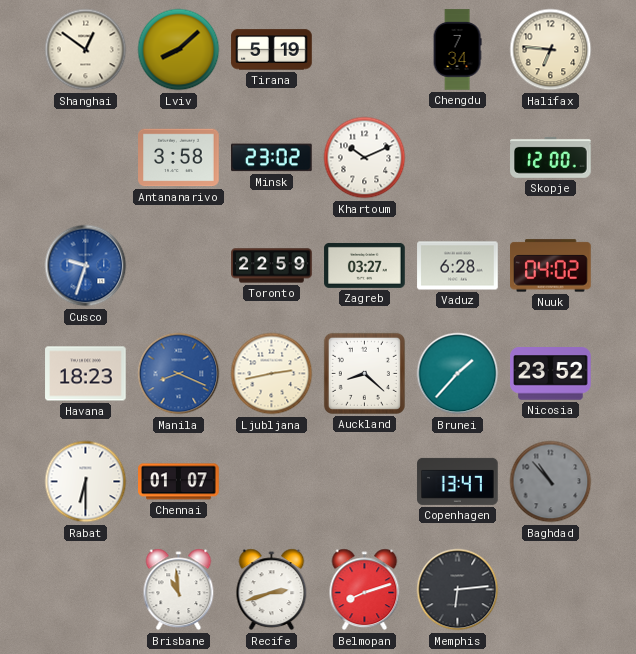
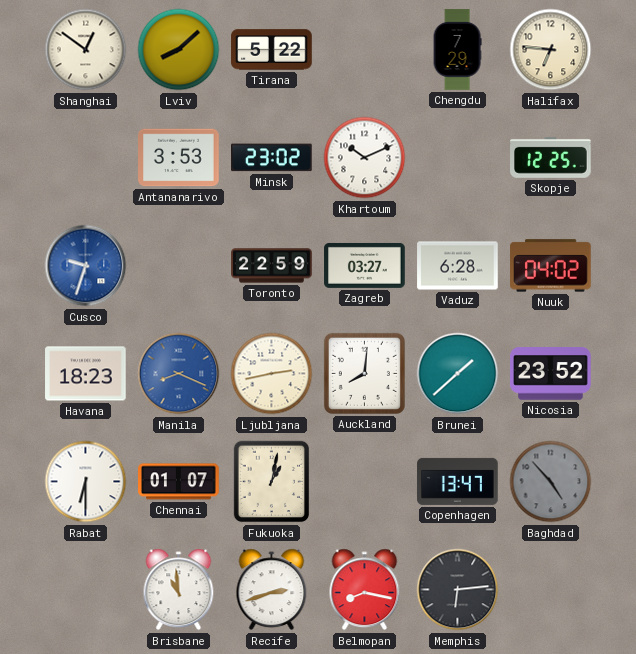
Tirana: 5:19 -> 5:22
Chengdu: 7:34 -> 7:29
Antananarivo: 3:58 -> 3:53
Skopje: 12:00 -> 12:25
Auckland: 8:22 -> 8:01
Brunei: 1:37 -> 1:38
Fukuoka: none -> 1:02
Baghdad: 10:53 -> 4:53
Belmopan: 8:12 -> 8:17
